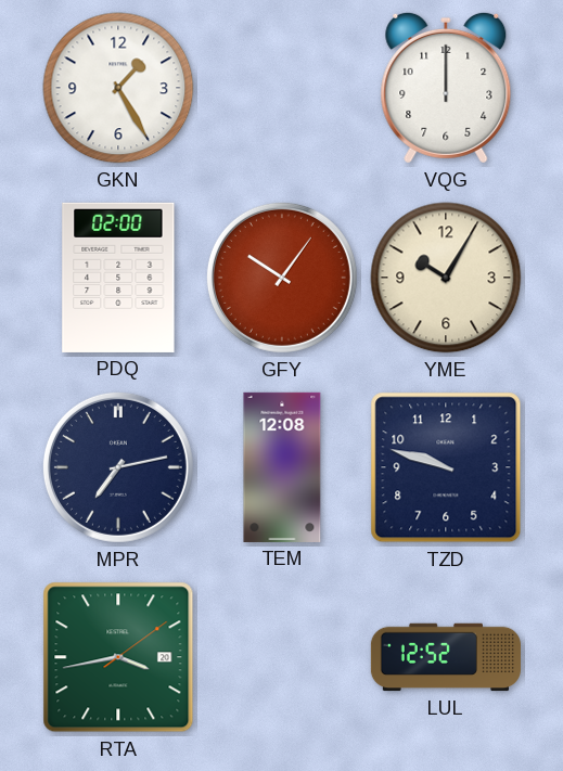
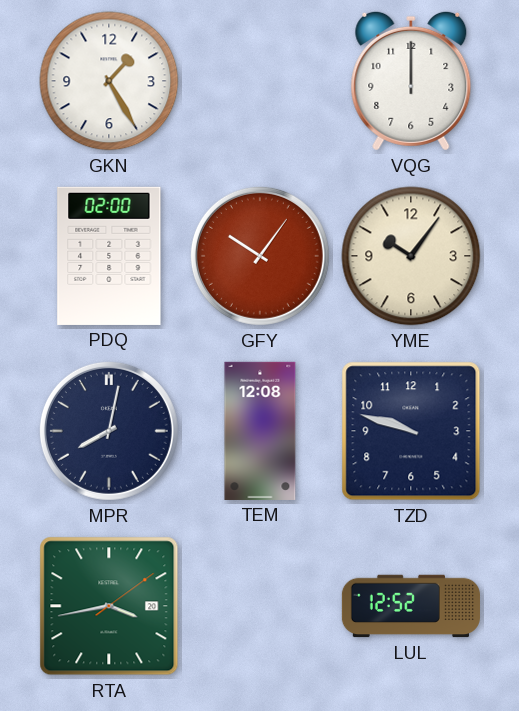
YME: 10:05 -> 10:06
MPR: 7:13 -> 8:02
